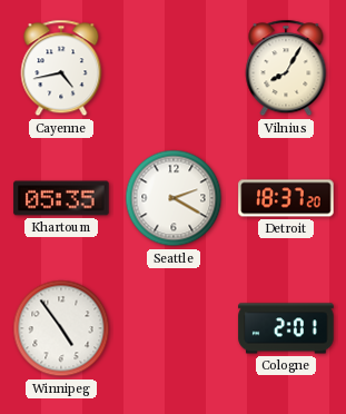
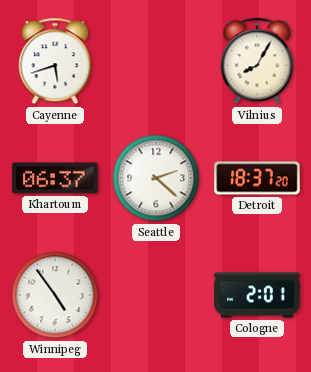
Cayenne: 4:43 -> 5:42
Khartoum: 05:35 -> 06:37
Seattle: 2:20 -> 2:22
